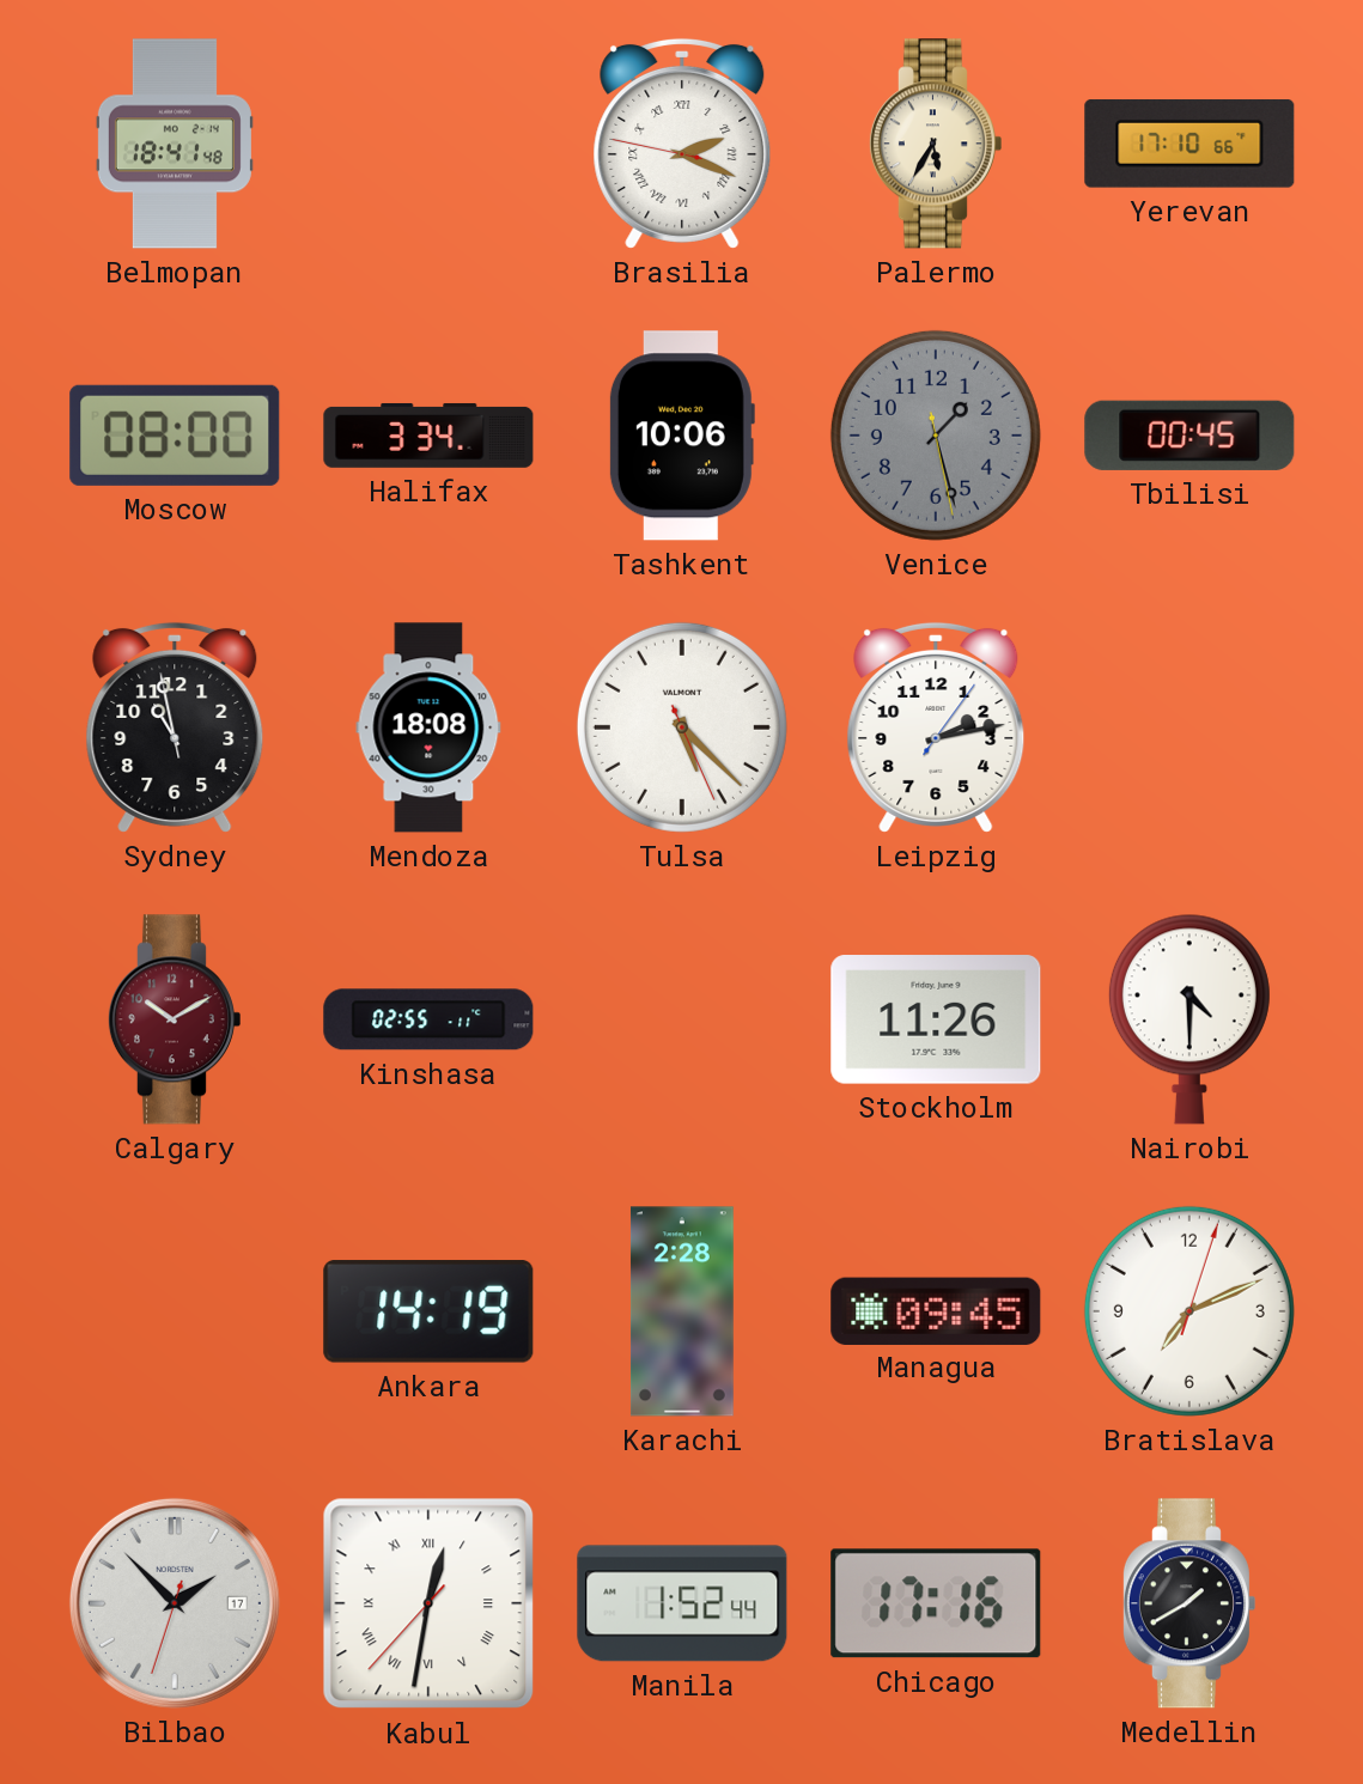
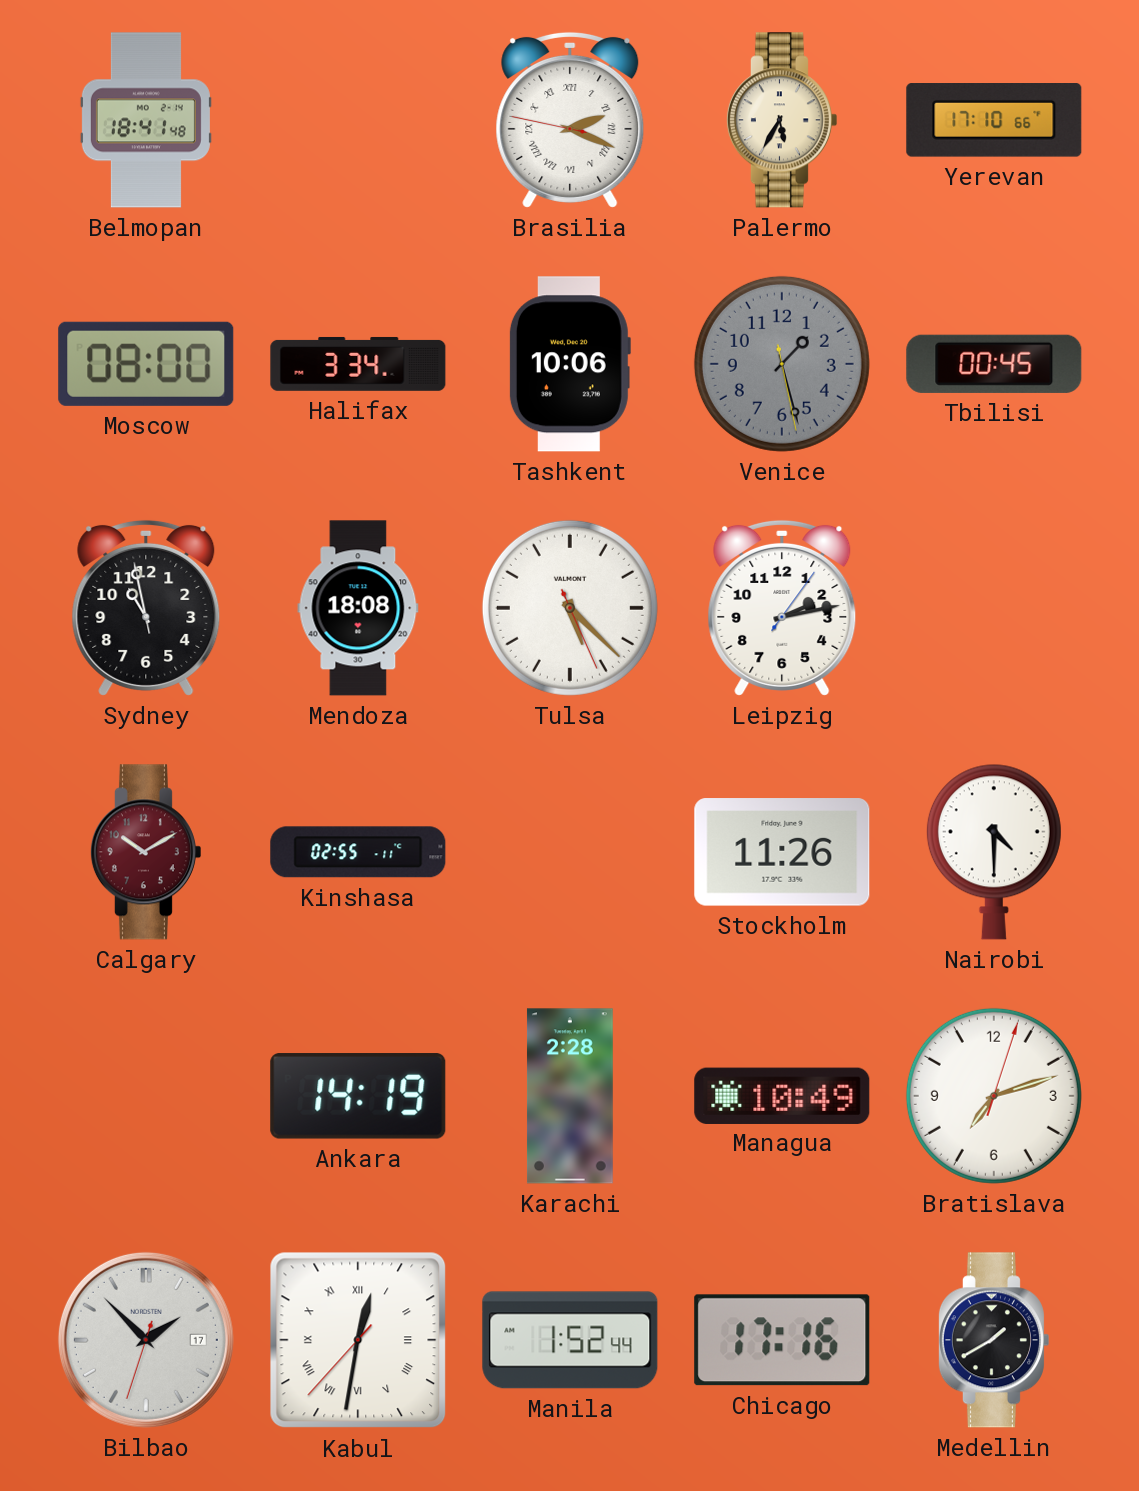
Managua: 09:45 -> 10:49
Bratislava: 7:11 -> 7:12
